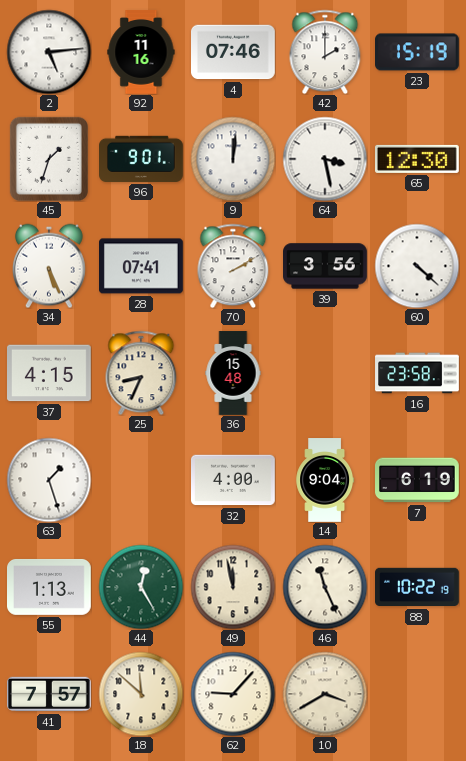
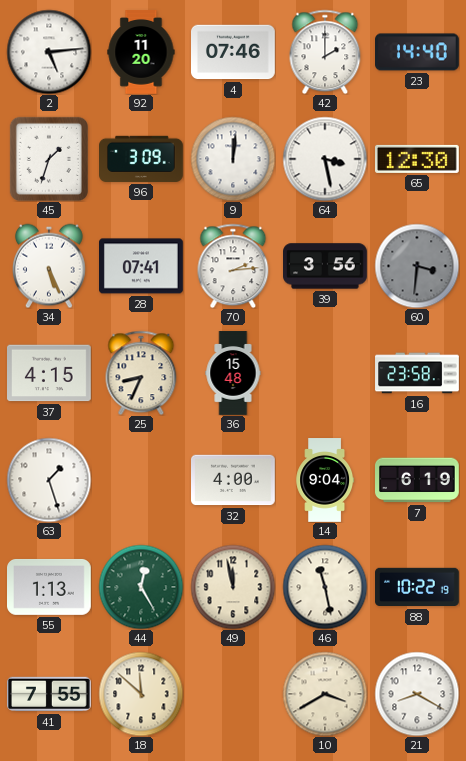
92: 11:16 -> 11:20
23: 15:19 -> 14:40
96: 9:01 -> 3:09
70: 2:10 -> 2:14
60: 4:22 -> 3:31
60 dial: white -> grey
46: 11:26 -> 11:28
41: 7:57 -> 7:55
62: 9:07 -> none
21: none -> 8:20
